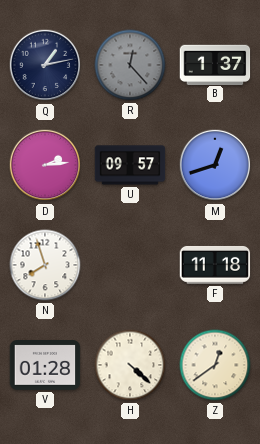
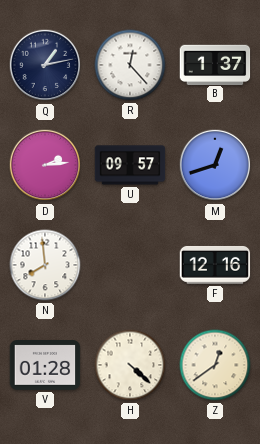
R dial: grey -> white
N: 7:57 -> 7:59
F: 11:18 -> 12:16
